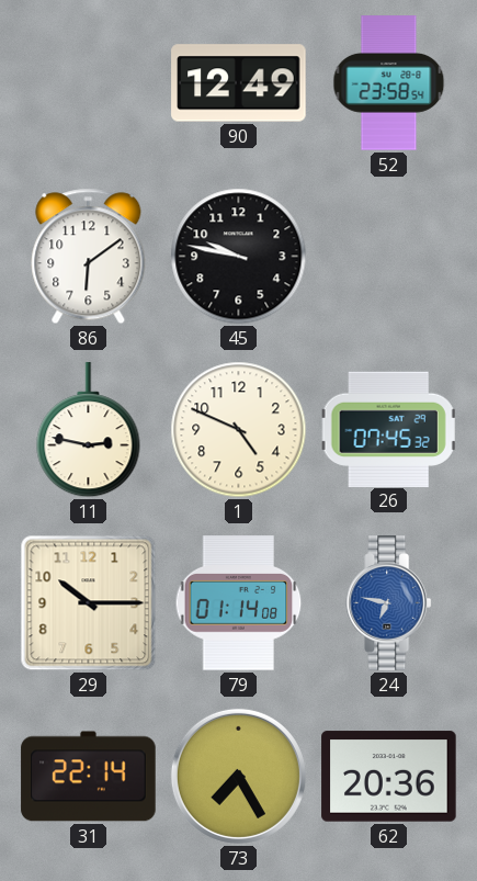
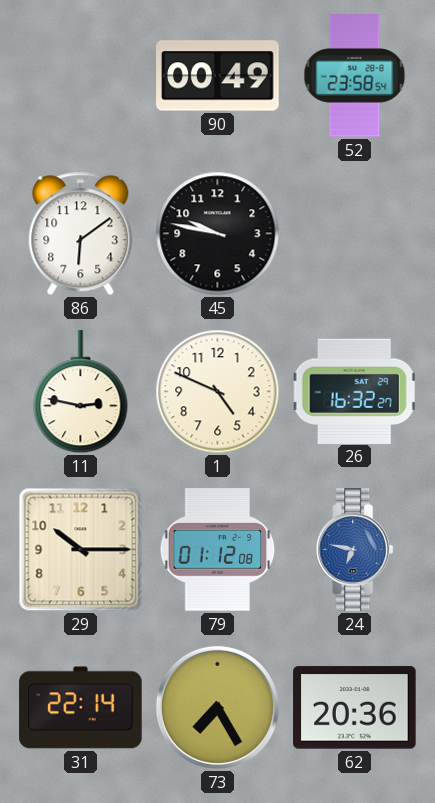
90: 12:49 -> 00:49
26: 07:45 -> 16:32
79: 01:14 -> 01:12
